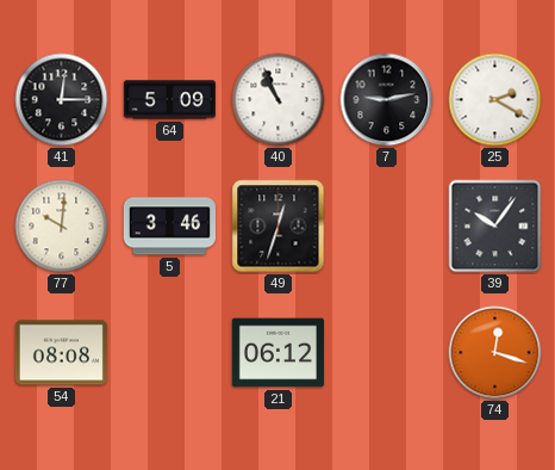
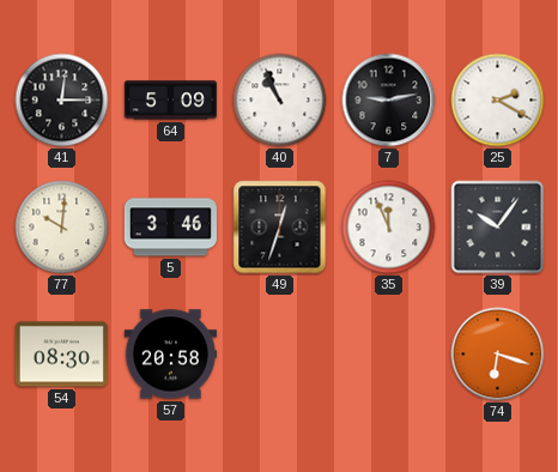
35: none -> 11:56
54: 08:08 -> 08:30
57: none -> 20:58
21: 06:12 -> none
74: 12:18 -> 6:18
